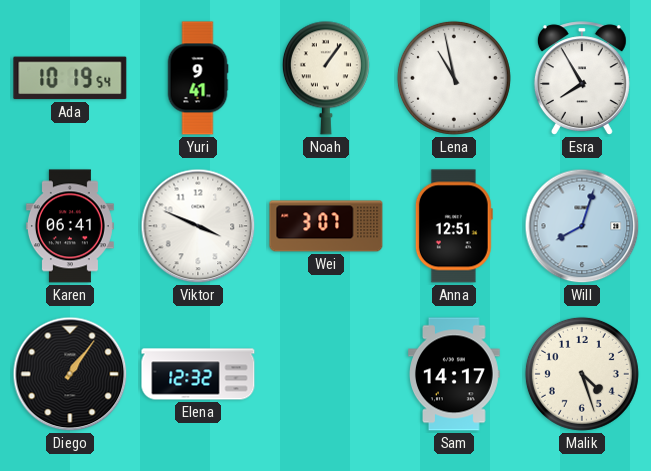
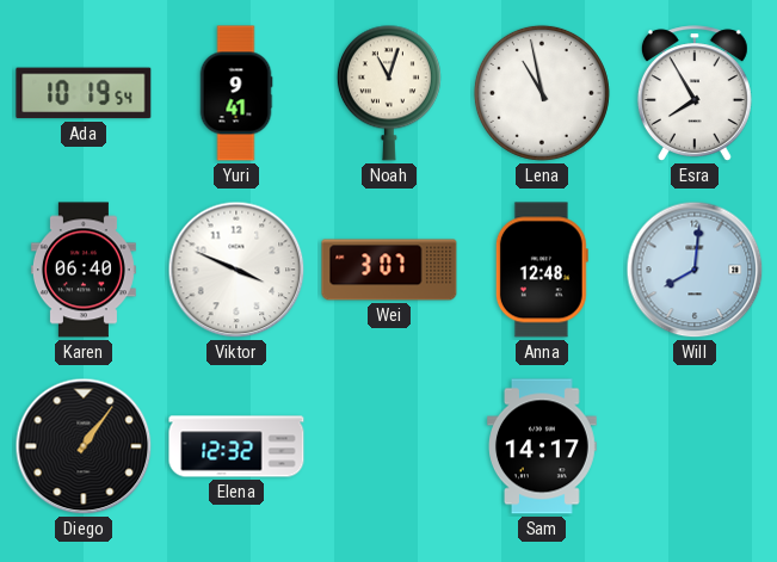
Noah: 1:06 -> 11:03
Karen: 06:41 -> 06:40
Anna: 12:51 -> 12:48
Will: 8:03 -> 8:01
Malik: 4:27 -> none
